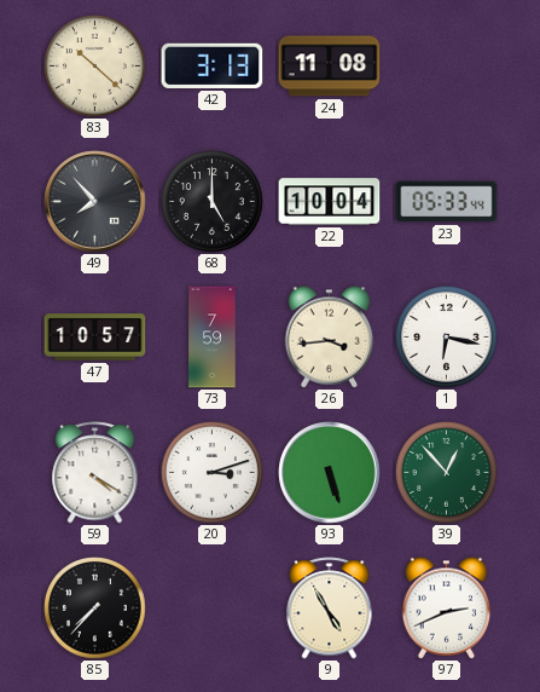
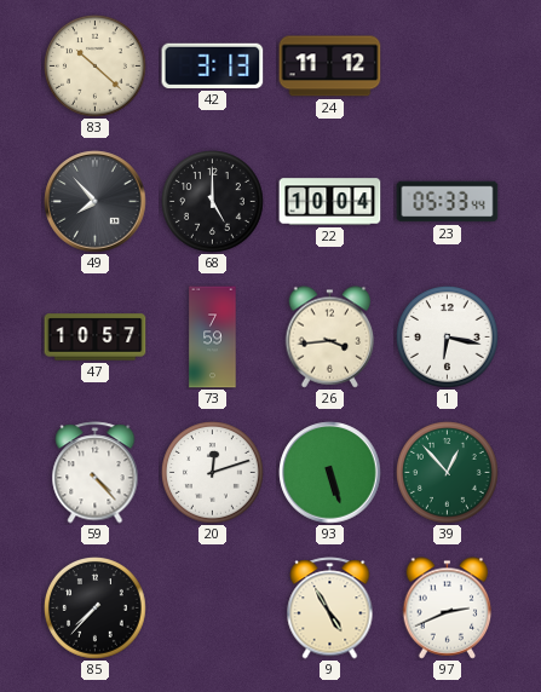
24: 11:08 -> 11:12
59: 4:20 -> 4:23
20: 3:12 -> 12:12
